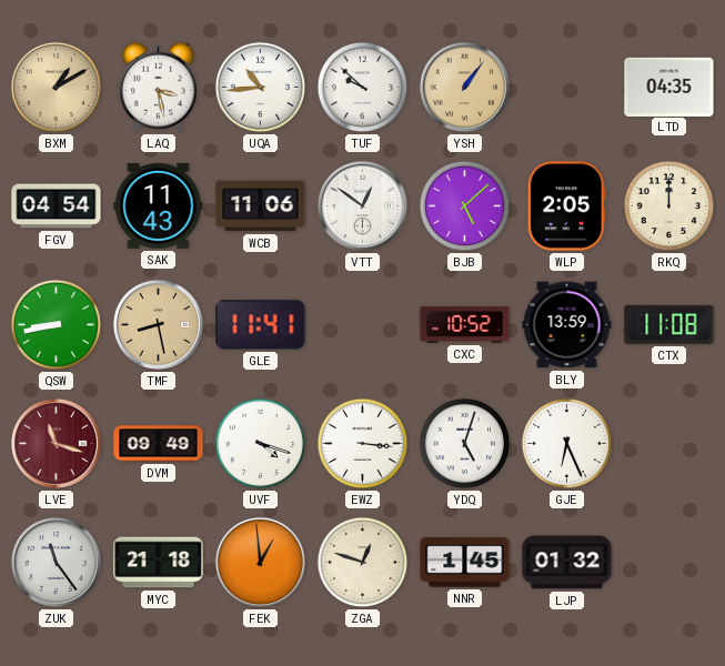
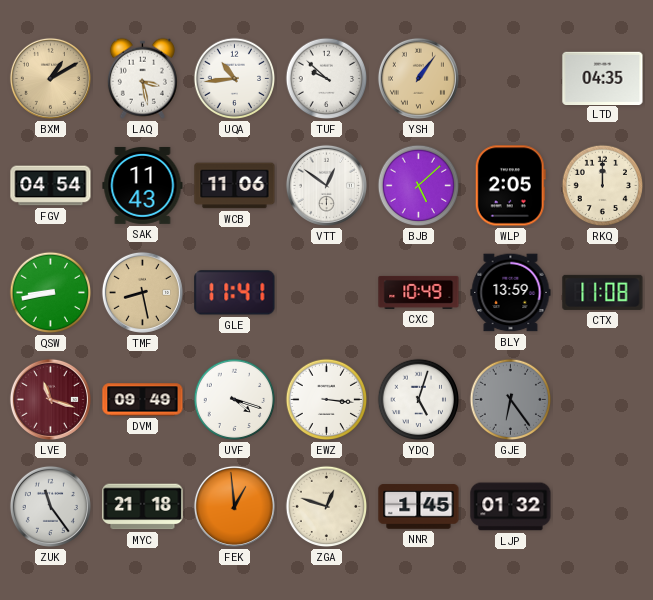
CXC: 10:52 -> 10:49
GJE: 6:26 -> 6:24
GJE dial: white -> grey
